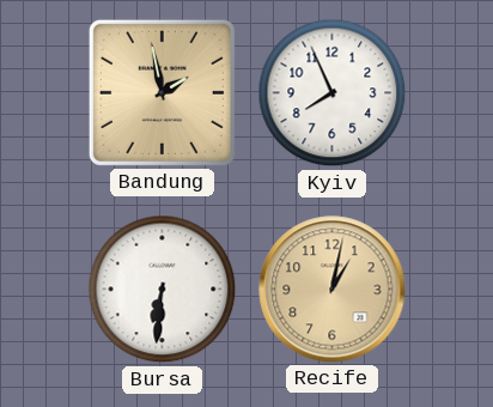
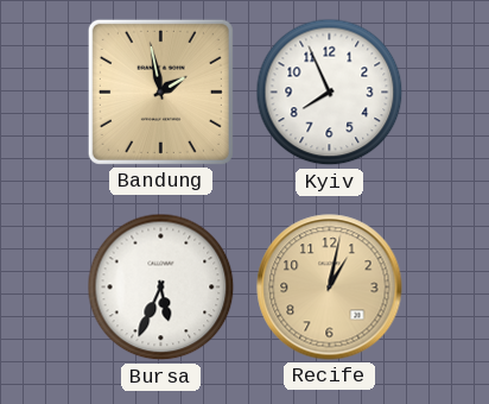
Bursa: 6:31 -> 5:34
